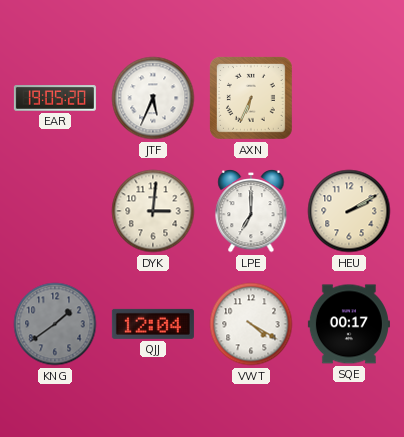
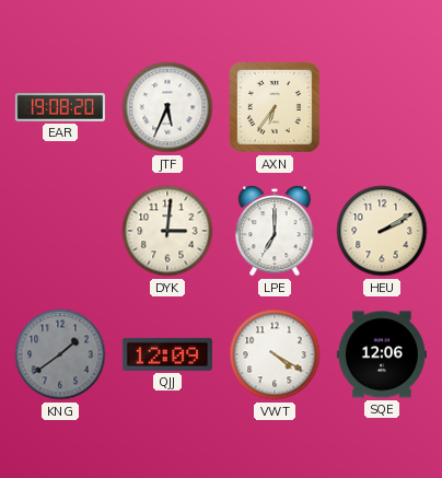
EAR: 19:05 -> 19:08
AXN: 6:34 -> 6:36
QJJ: 12:04 -> 12:09
SQE: 00:17 -> 12:06
